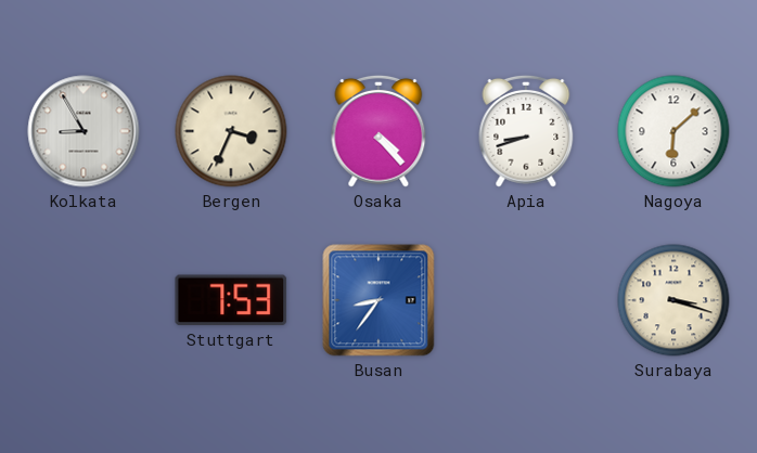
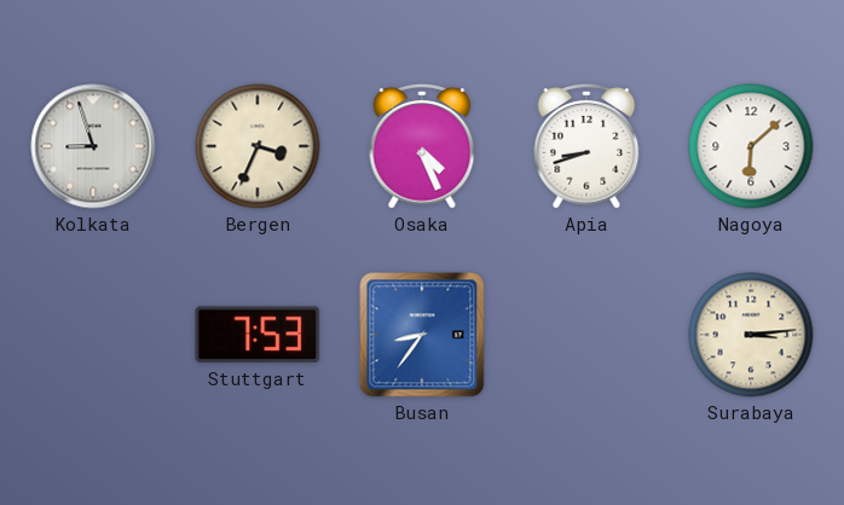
Kolkata: 8:55 -> 8:57
Osaka: 4:23 -> 4:26
Surabaya: 3:18 -> 3:14
